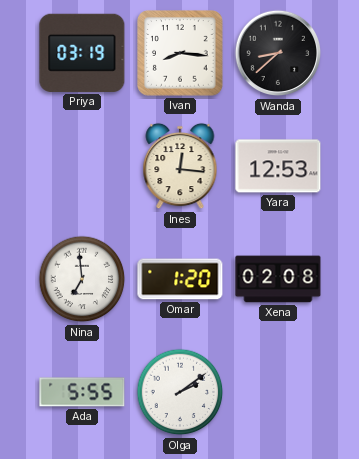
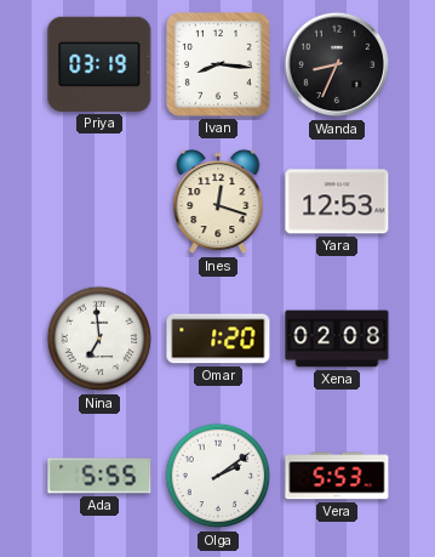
Wanda: 8:38 -> 8:34
Ines: 12:16 -> 12:18
Vera: none -> 5:53
